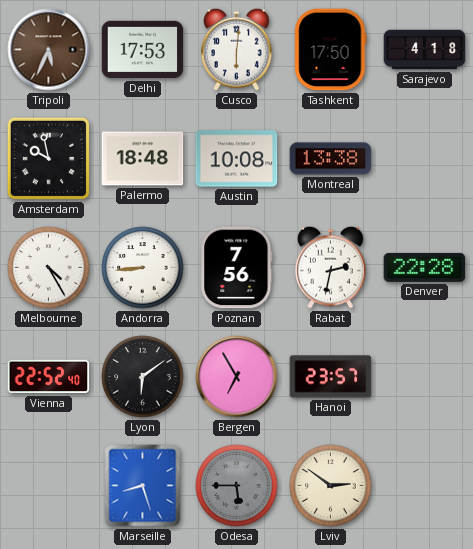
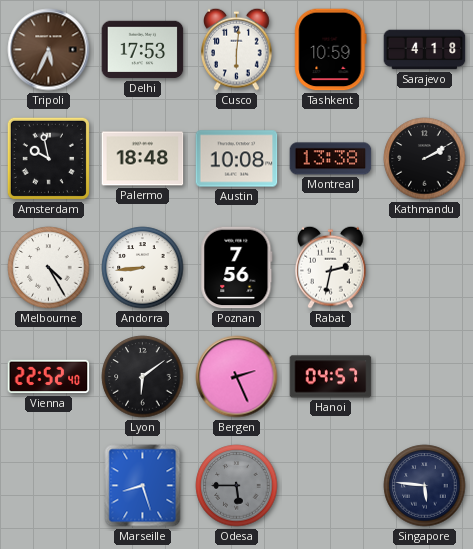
Tashkent: 17:50 -> 10:59
Kathmandu: none -> 2:10
Denver: 22:28 -> none
Bergen: 6:55 -> 2:26
Hanoi: 23:57 -> 04:57
Lviv: 2:51 -> none
Singapore: none -> 5:46
